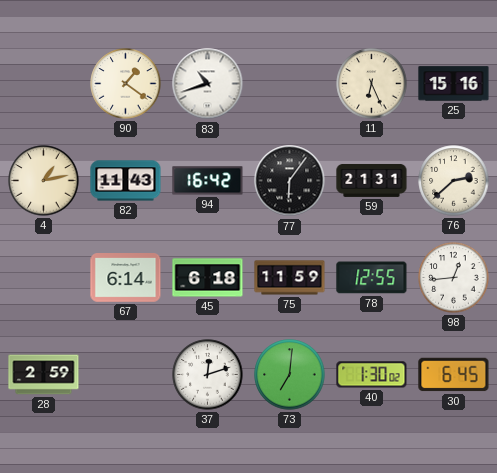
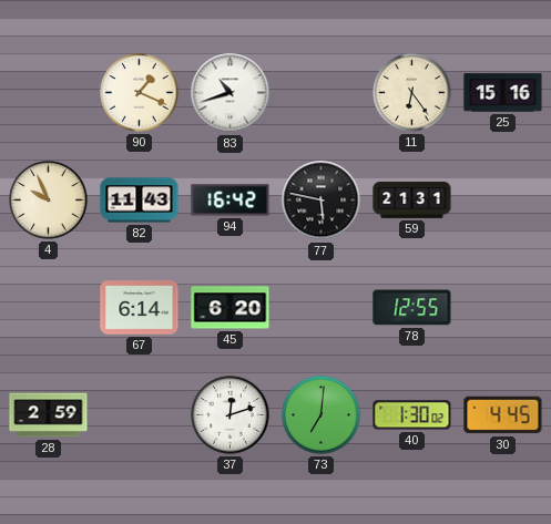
90: 1:21 -> 1:19
11: 6:26 -> 6:24
4: 1:13 -> 9:56
77: 6:06 -> 5:47
76: 2:38 -> none
45: 6:18 -> 6:20
75: 11:59 -> none
98: 12:44 -> none
30: 6:45 -> 4:45
